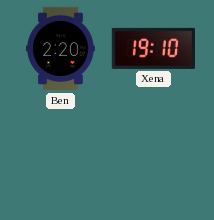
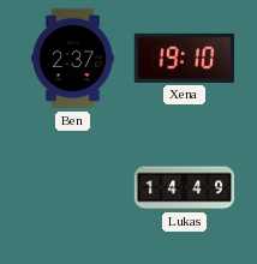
Ben: 2:20 -> 2:37
Lukas: none -> 14:49
